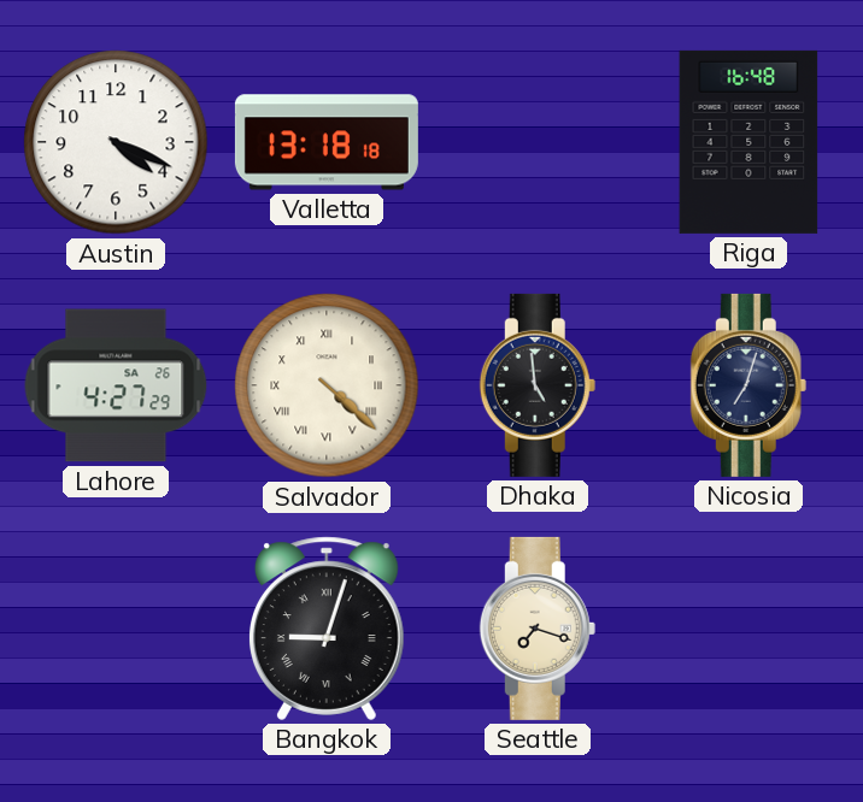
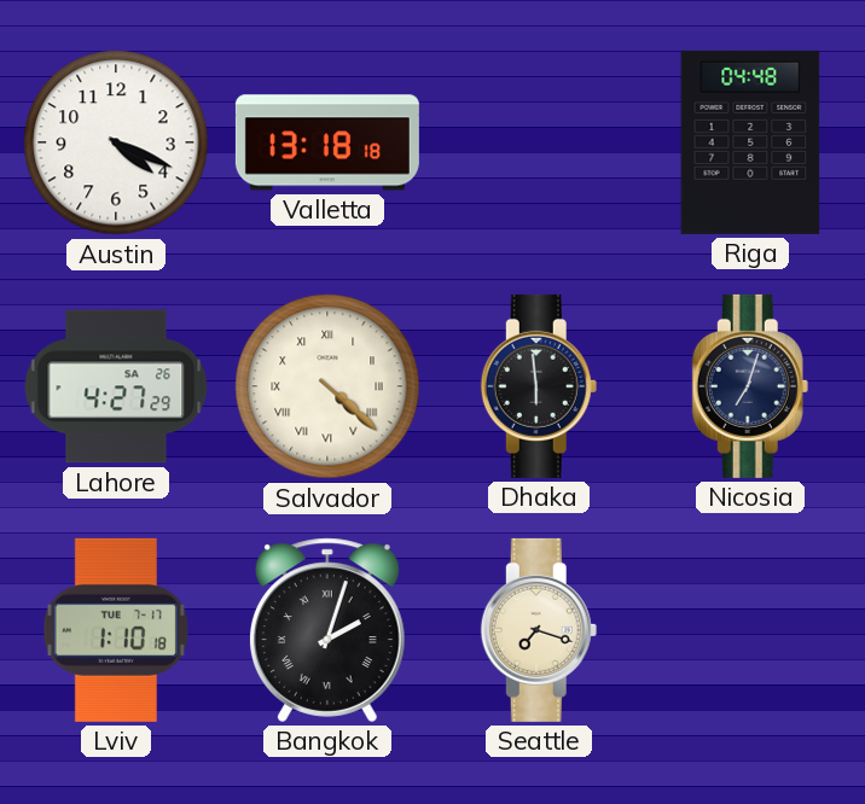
Riga: 16:48 -> 04:48
Dhaka: 4:59 -> 5:59
Lviv: none -> 1:10
Bangkok: 9:03 -> 2:03
